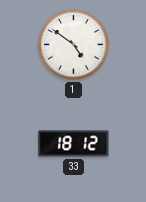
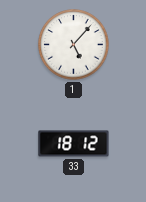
1: 4:51 -> 5:07
